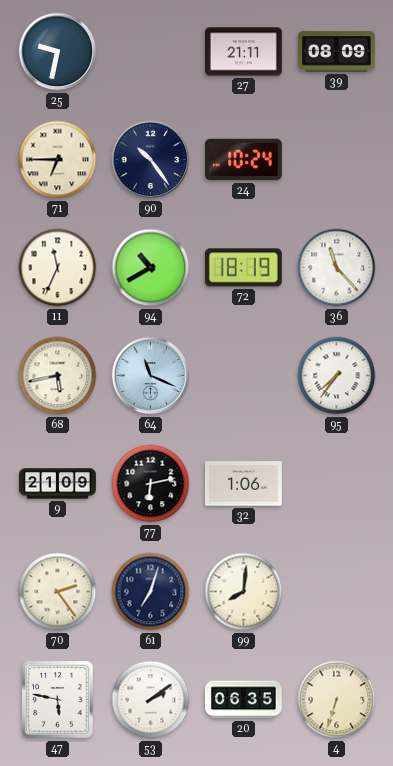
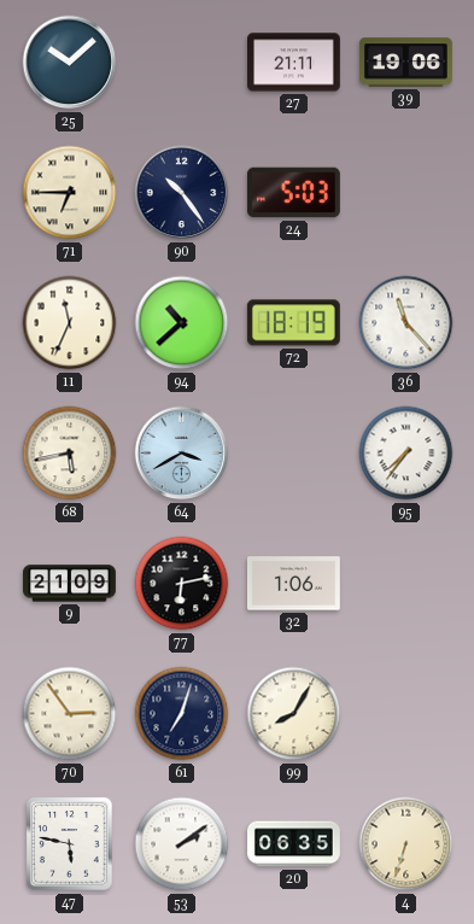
25: 9:32 -> 10:08
39: 08:09 -> 19:06
24: 10:24 -> 5:03
94: 10:40 -> 10:38
64: 11:19 -> 3:40
70: 2:24 -> 2:54
99: 8:01 -> 8:05
